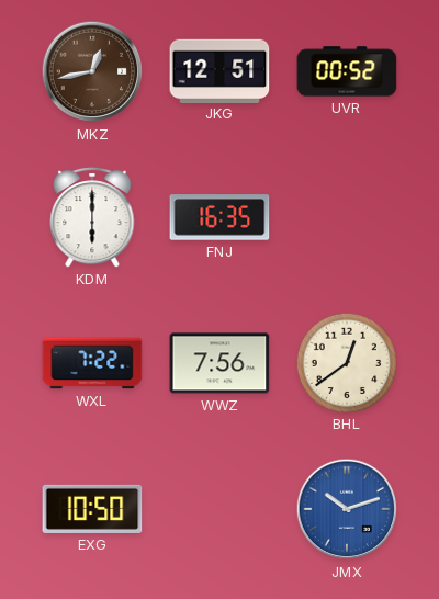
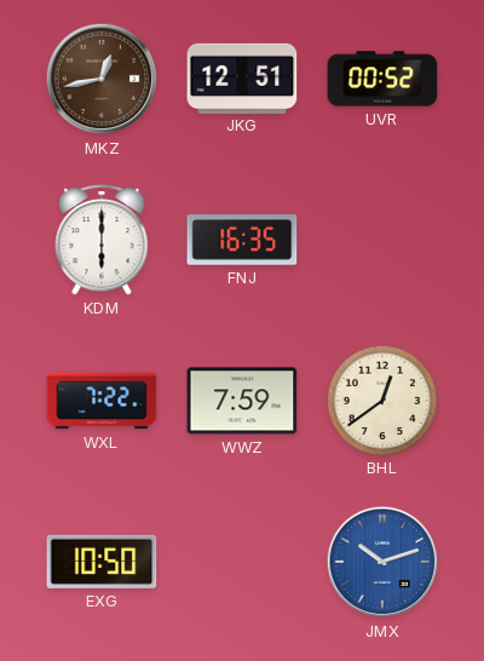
WWZ: 7:56 -> 7:59
